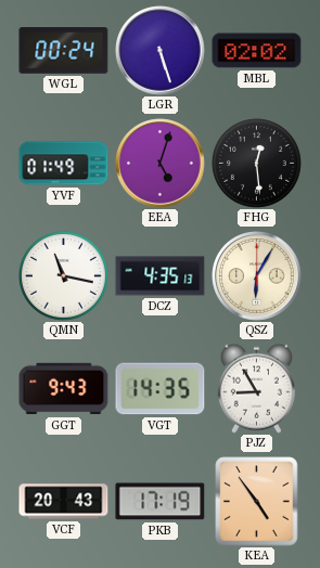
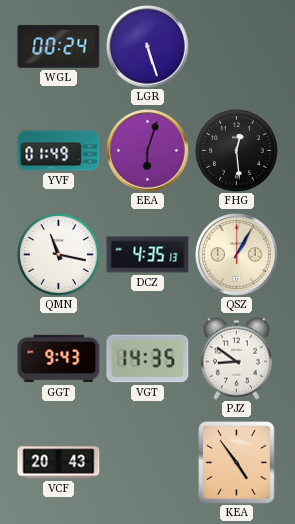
MBL: 02:02 -> none
EEA: 5:03 -> 6:03
QSZ: 6:05 -> 1:05
PJZ: 8:55 -> 8:51
PKB: 17:19 -> none
